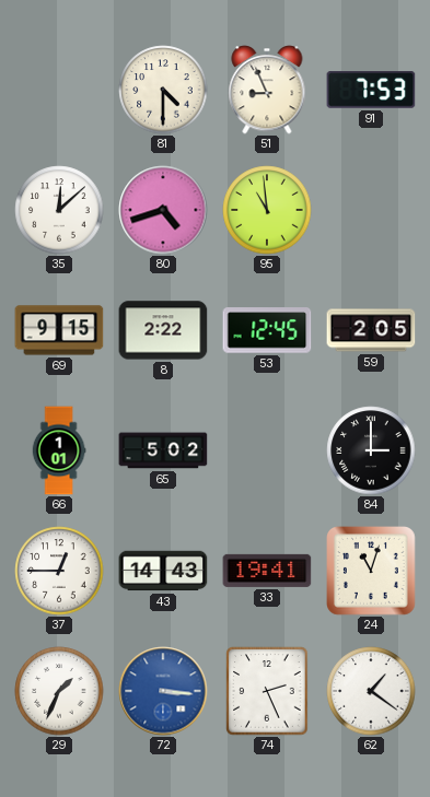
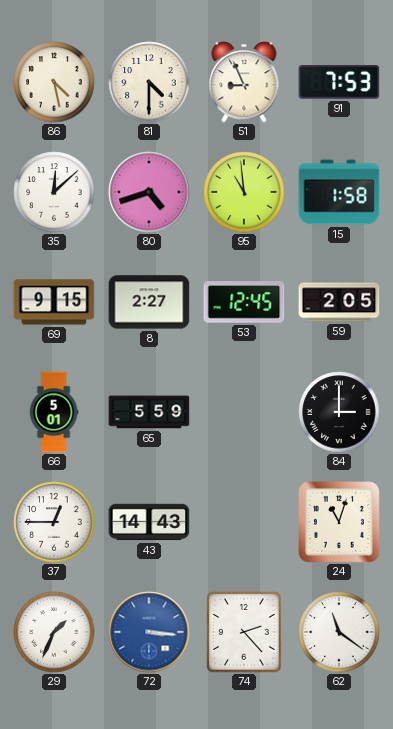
86: none -> 4:28
15: none -> 1:58
8: 2:22 -> 2:27
66: 1:01 -> 5:01
65: 5:02 -> 5:59
33: 19:41 -> none
74: 2:26 -> 2:23
62: 1:21 -> 11:21
